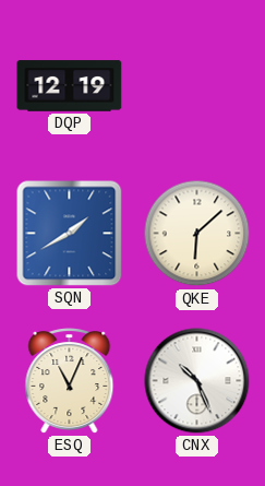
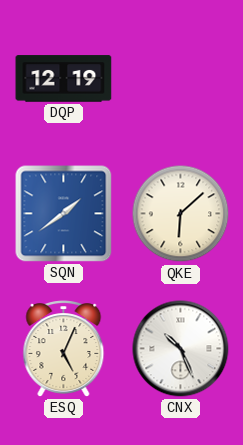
SQN: 1:40 -> 1:39
ESQ: 11:04 -> 5:04
